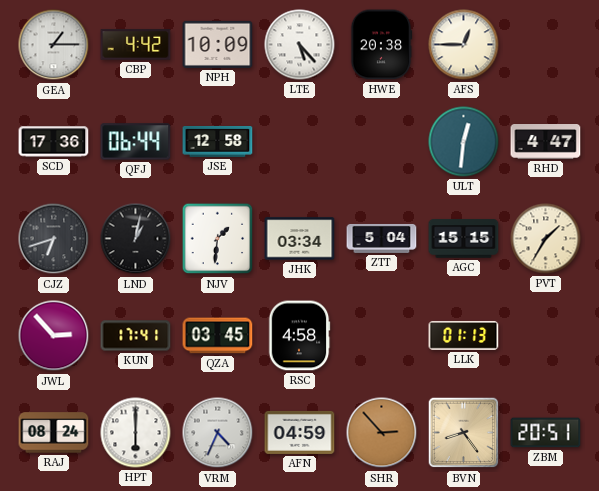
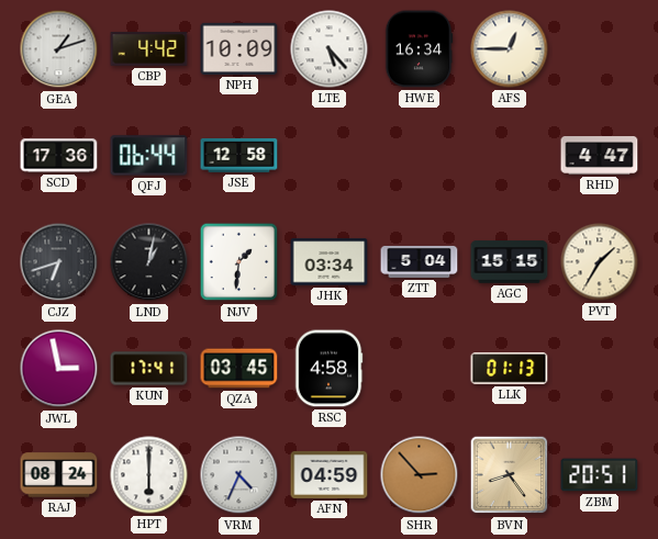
GEA: 1:15 -> 1:12
HWE: 20:38 -> 16:34
ULT: 12:31 -> none
JWL: 2:53 -> 2:58
